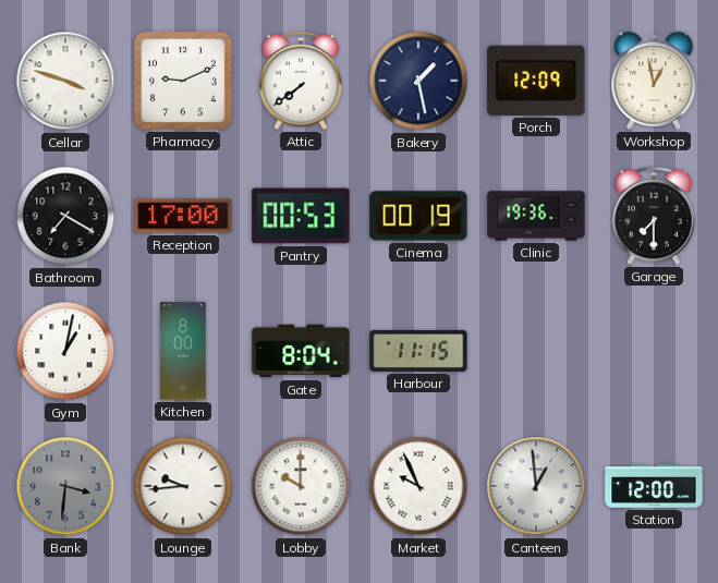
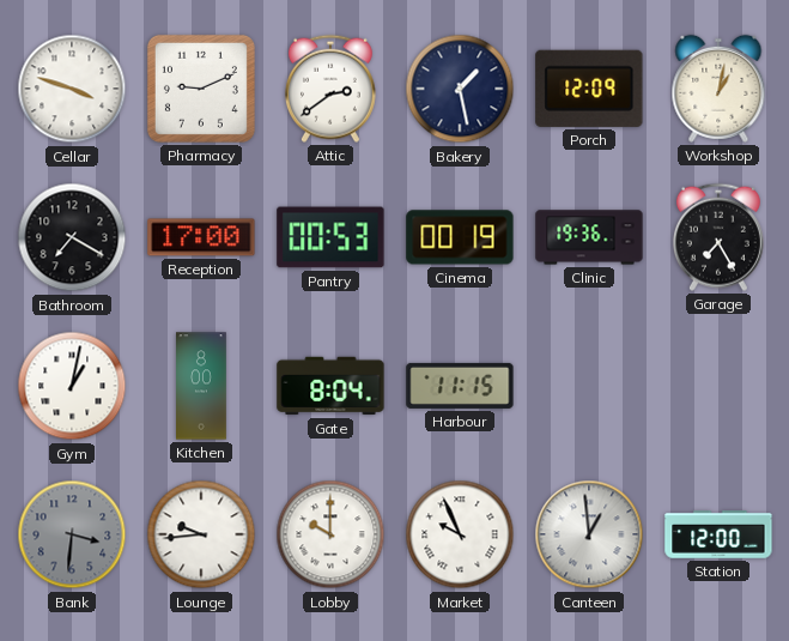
Attic: 7:39 -> 2:39
Workshop: 12:58 -> 1:02
Garage: 7:30 -> 7:25
